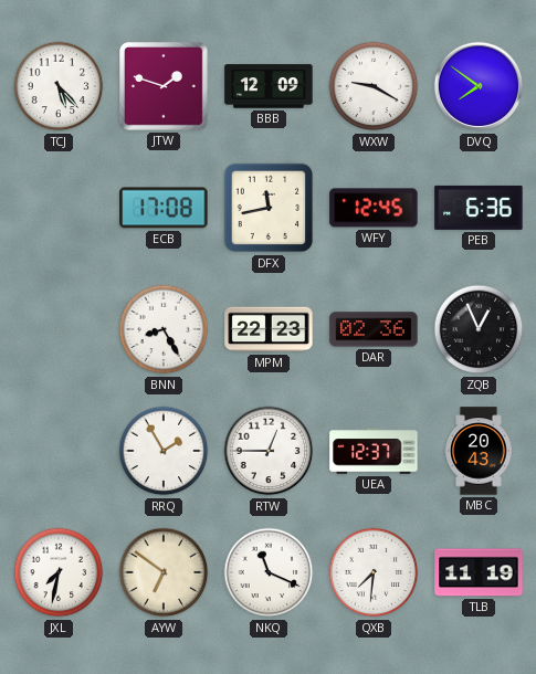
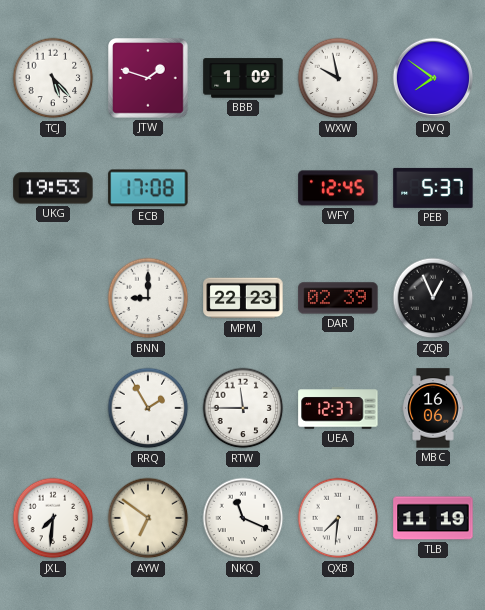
BBB: 12:09 -> 1:09
WXW: 9:20 -> 9:58
UKG: none -> 19:53
DFX: 11:43 -> none
PEB: 6:36 -> 5:37
BNN: 8:25 -> 9:00
DAR: 02:36 -> 02:39
RTW: 12:45 -> 11:45
MBC: 20:43 -> 16:06
JXL: 7:32 -> 7:31
